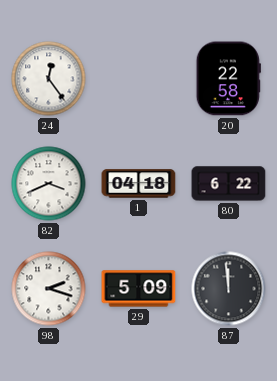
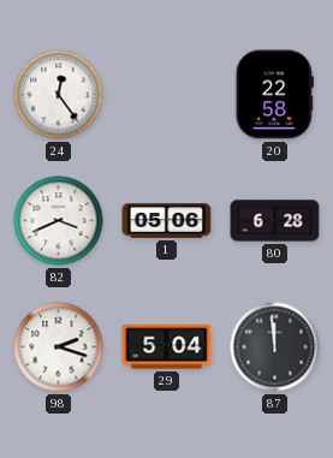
1: 04:18 -> 05:06
80: 6:22 -> 6:28
29: 5:09 -> 5:04
